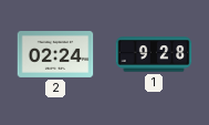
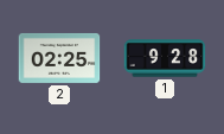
2: 02:24 -> 02:25
